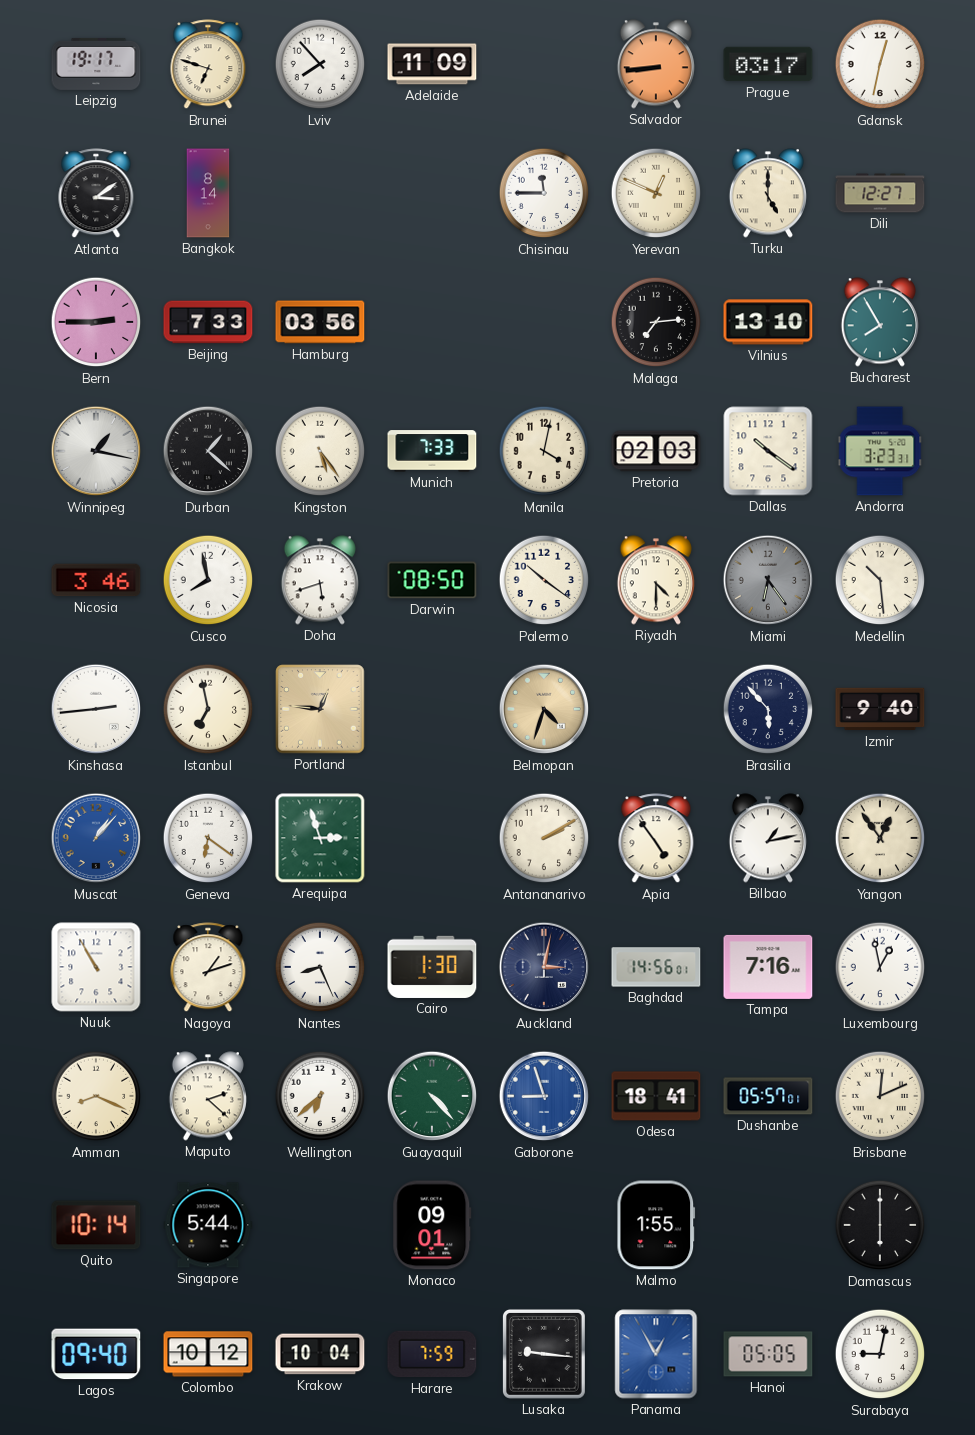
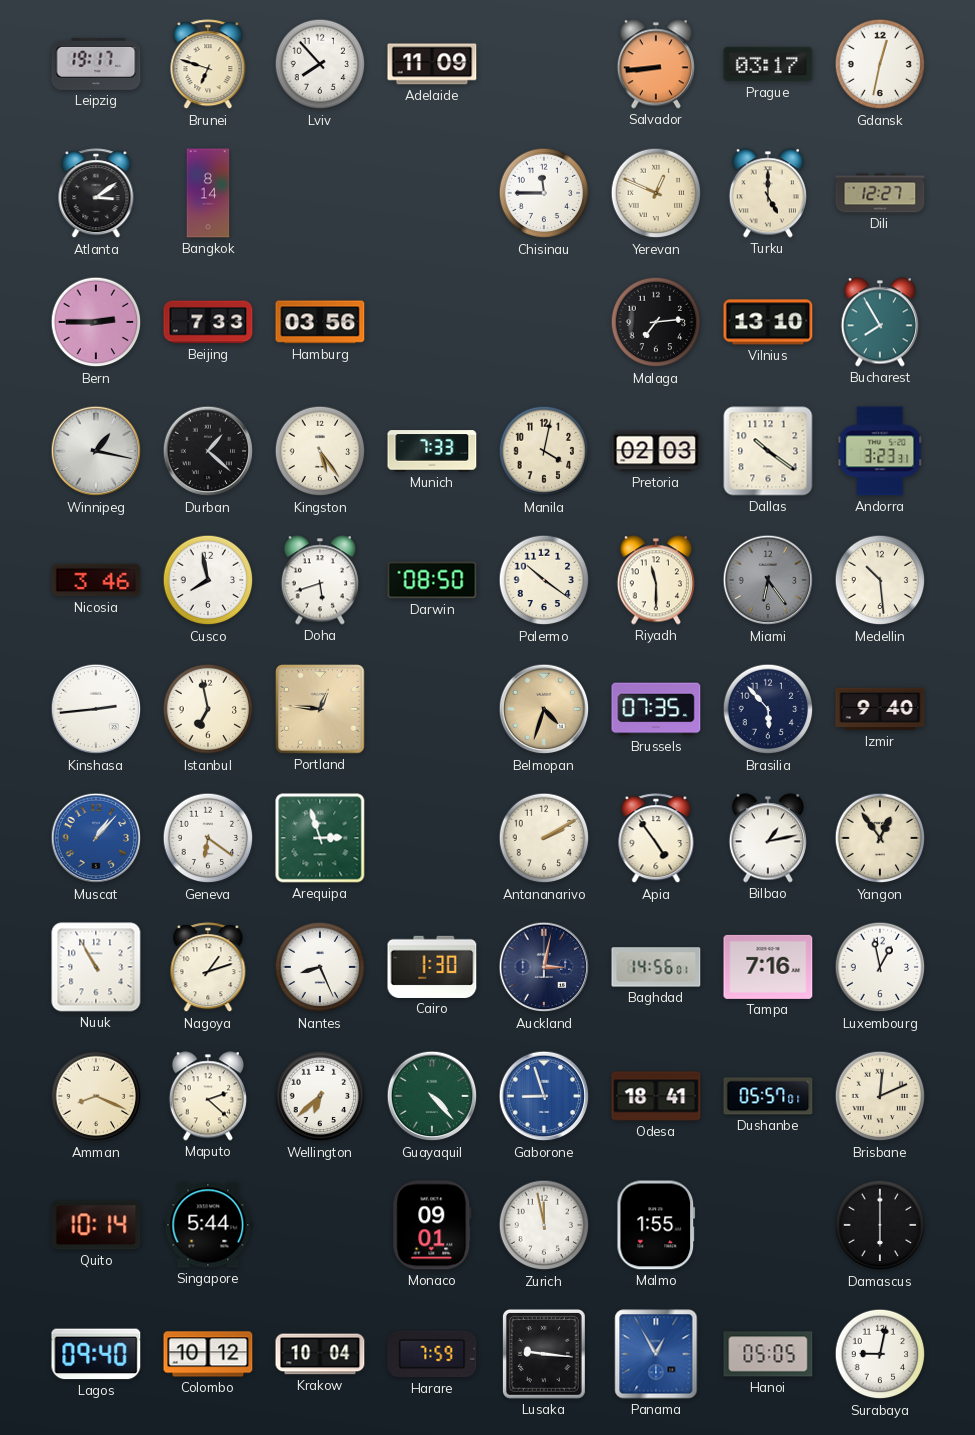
Riyadh: 4:30 -> 11:30
Brussels: none -> 07:35
Zurich: none -> 11:58
